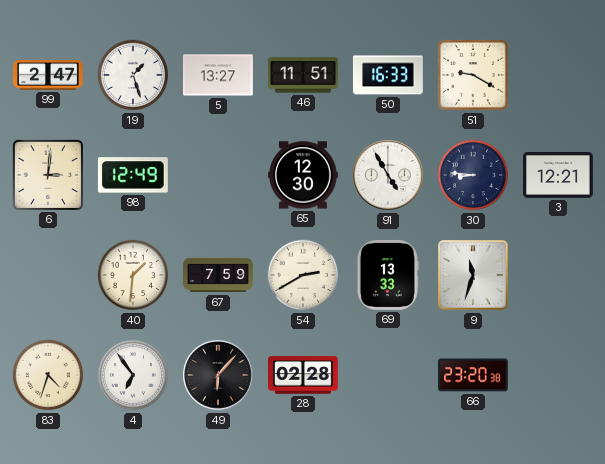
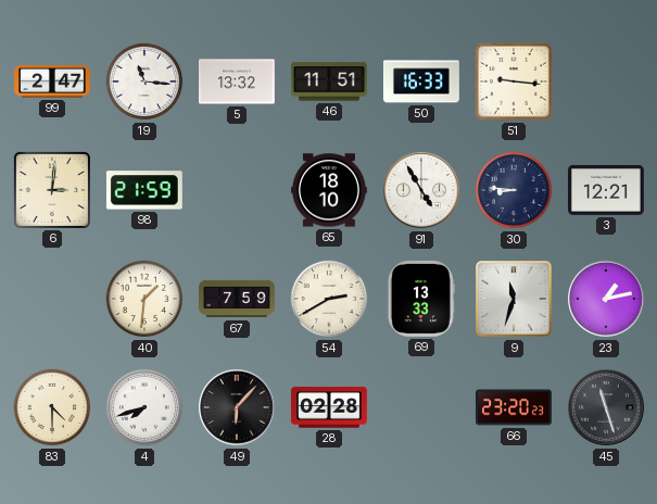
19: 1:27 -> 11:16
5: 13:27 -> 13:32
51: 9:20 -> 9:16
98: 12:49 -> 21:59
65: 12:30 -> 18:10
23: none -> 1:13
83: 4:33 -> 4:30
4: 6:54 -> 7:42
66: 23:20:38 -> 23:20:23
45: none -> 11:27
